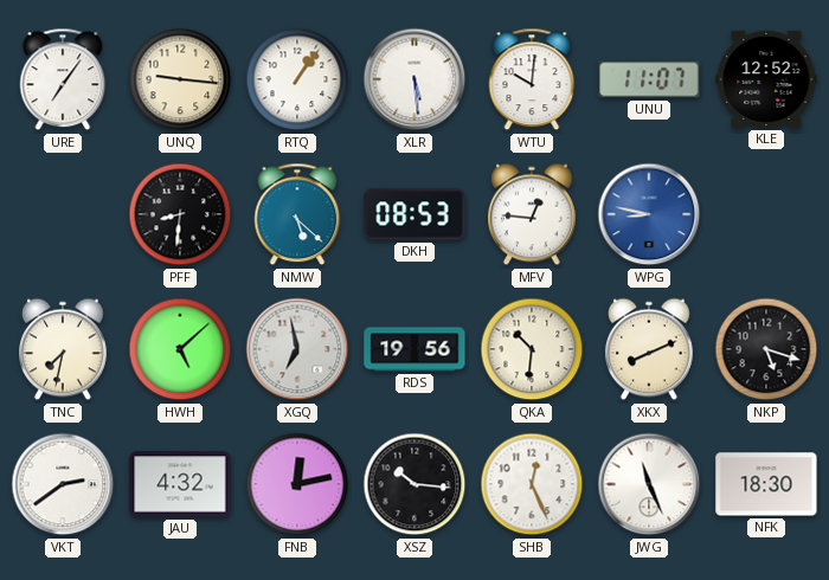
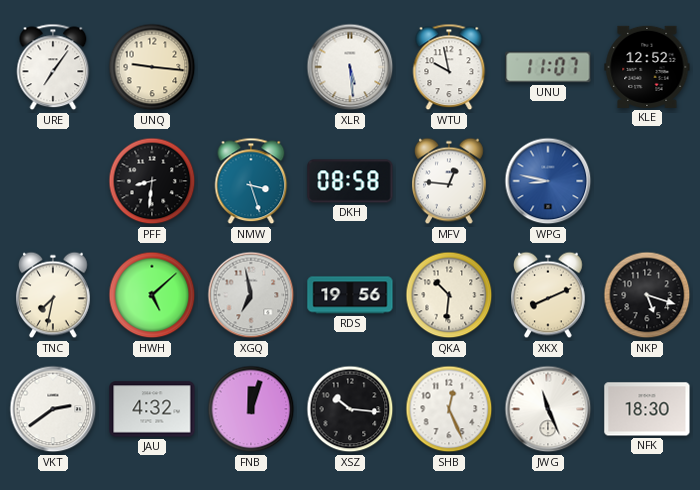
RTQ: 1:06 -> none
WTU: 10:01 -> 9:58
NMW: 5:22 -> 3:27
DKH: 08:53 -> 08:58
FNB: 12:13 -> 12:03
